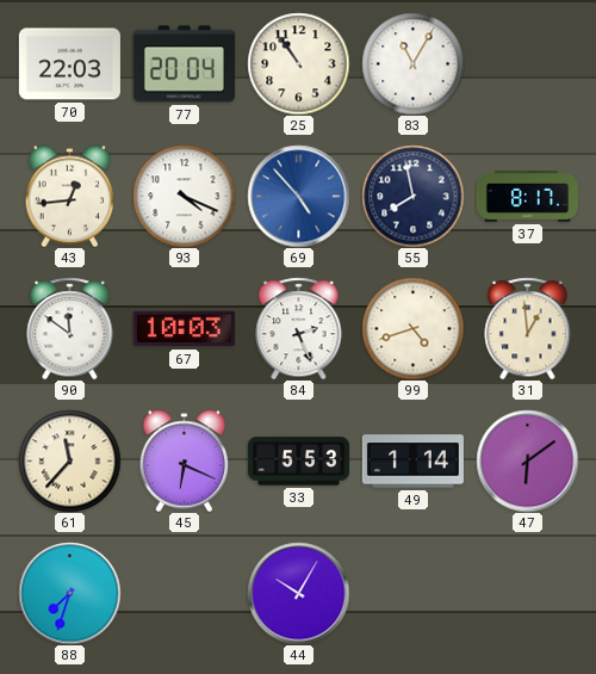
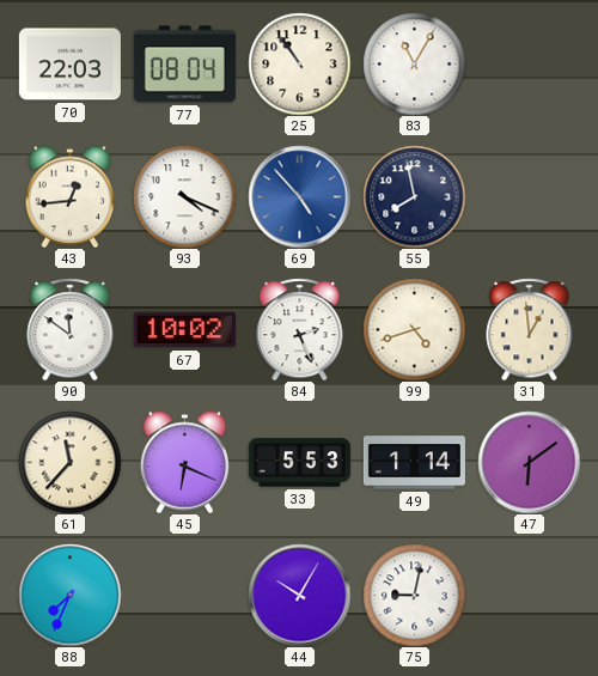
77: 20:04 -> 08:04
37: 8:17 -> none
67: 10:03 -> 10:02
88: 7:33 -> 7:34
75: none -> 9:02
